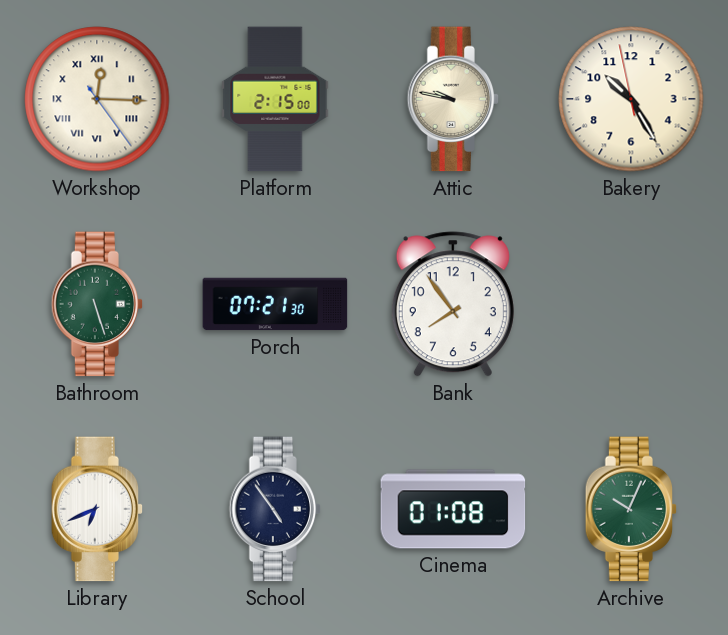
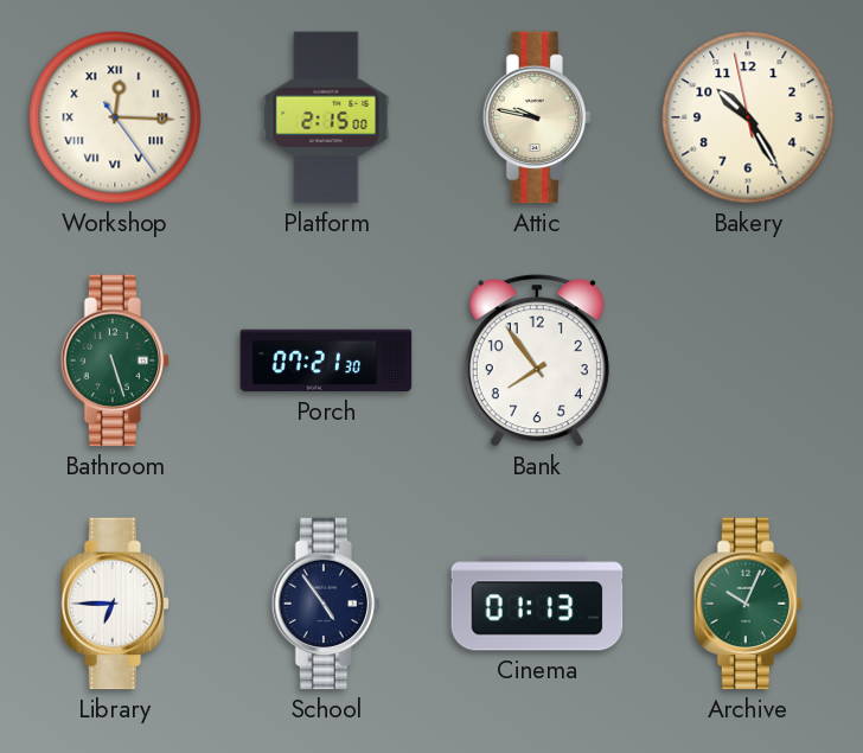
Library: 6:41 -> 6:45
Cinema: 01:08 -> 01:13
